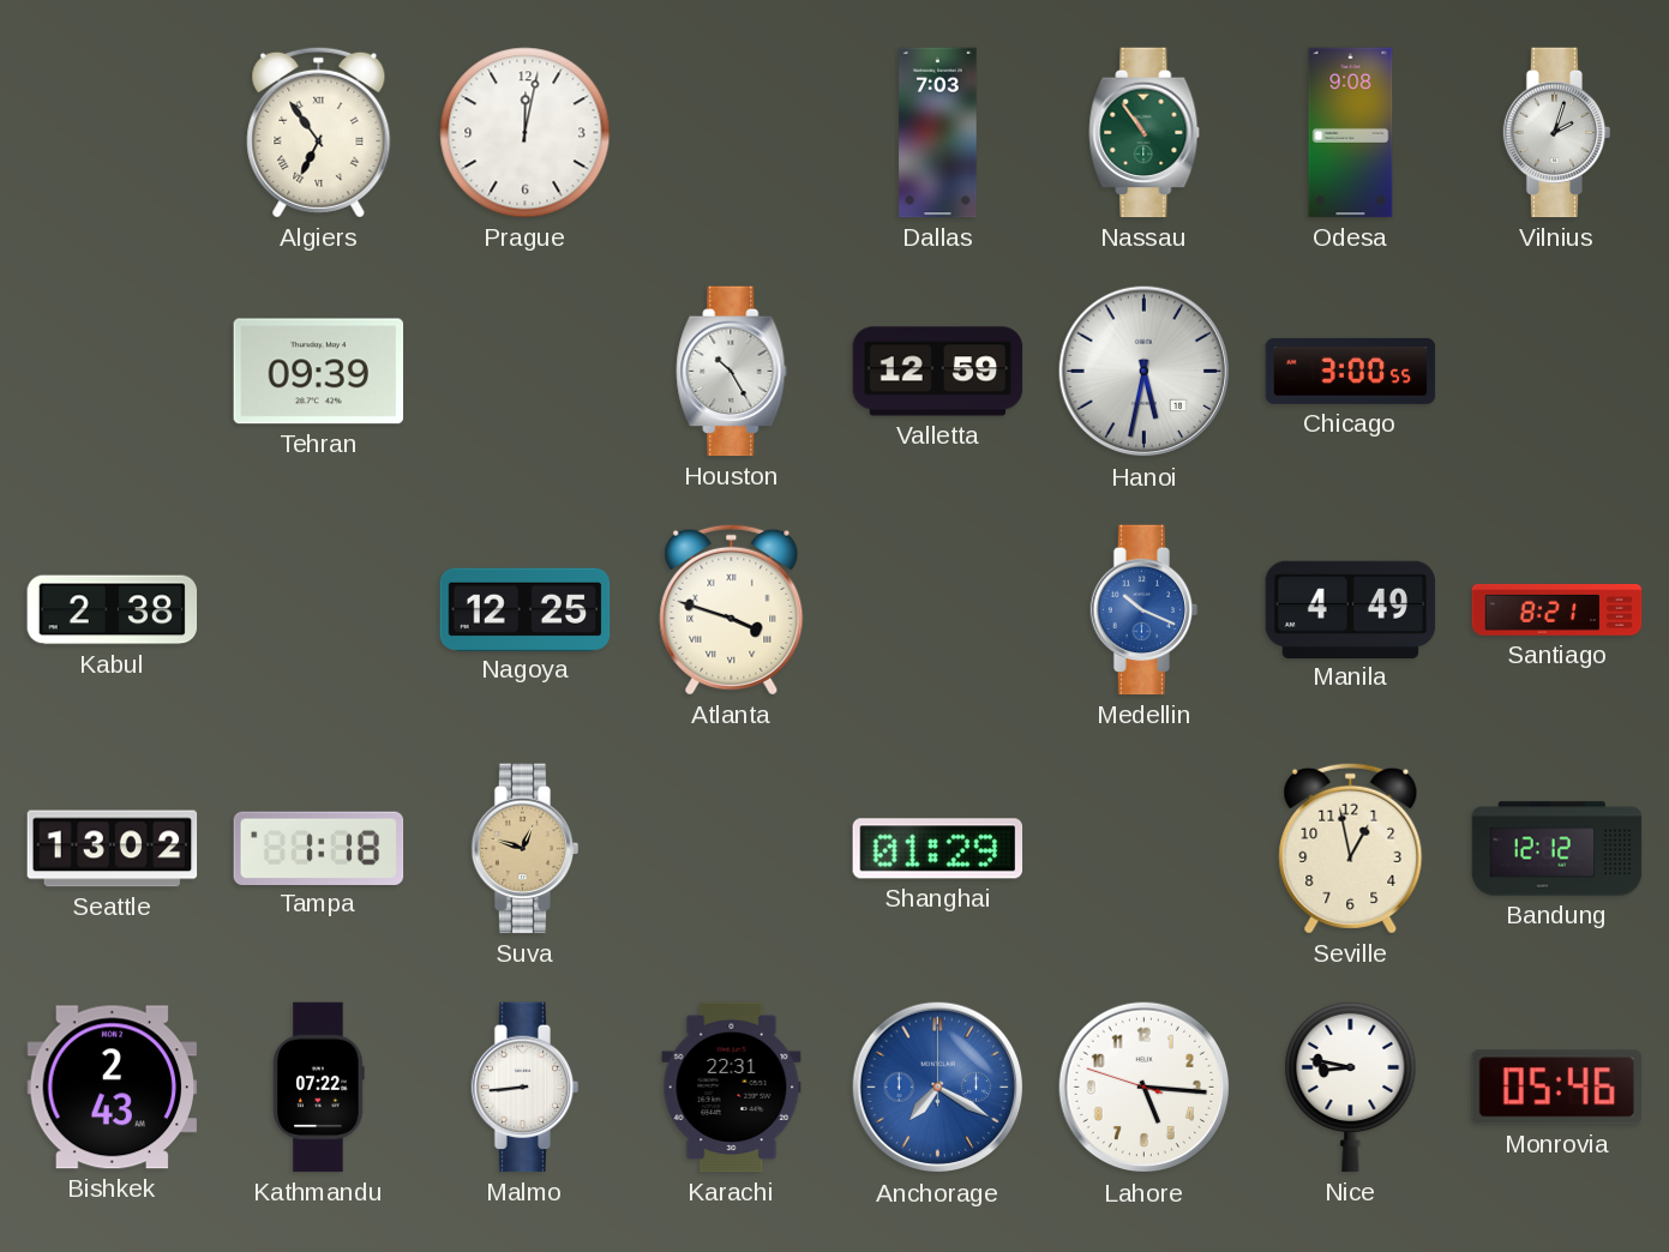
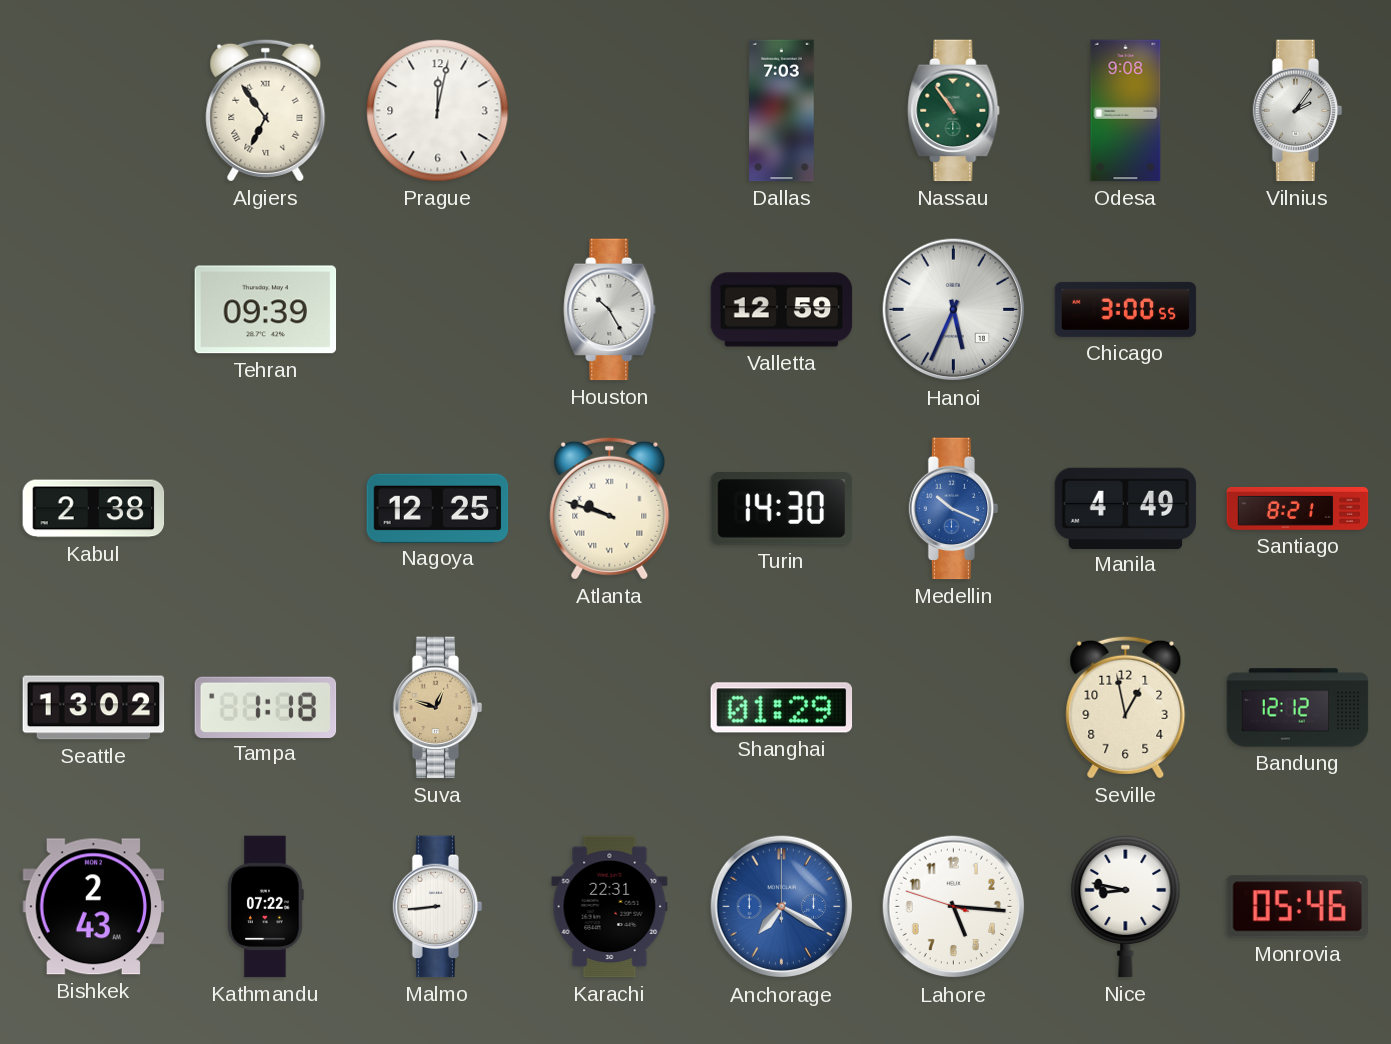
Vilnius: 2:03 -> 2:06
Hanoi: 5:32 -> 5:34
Atlanta: 3:48 -> 9:48
Turin: none -> 14:30
